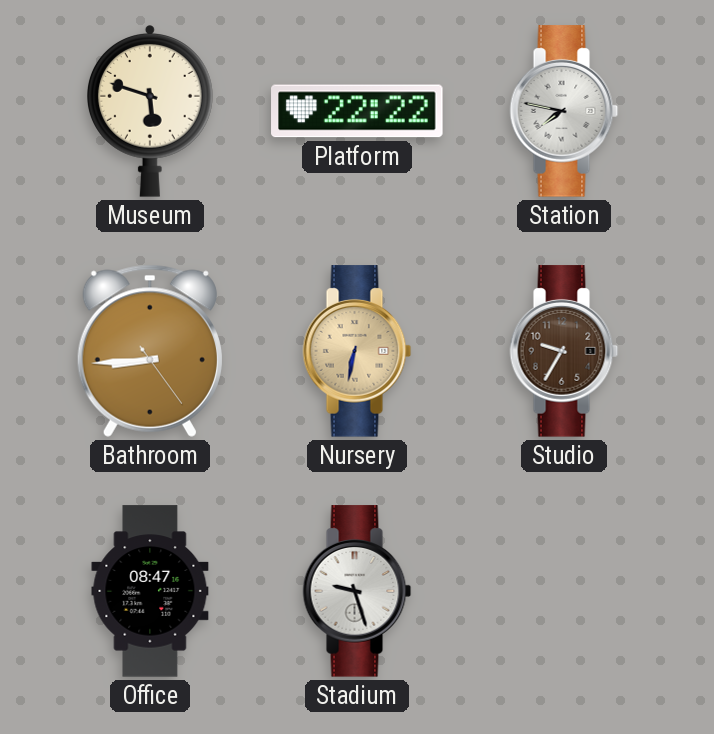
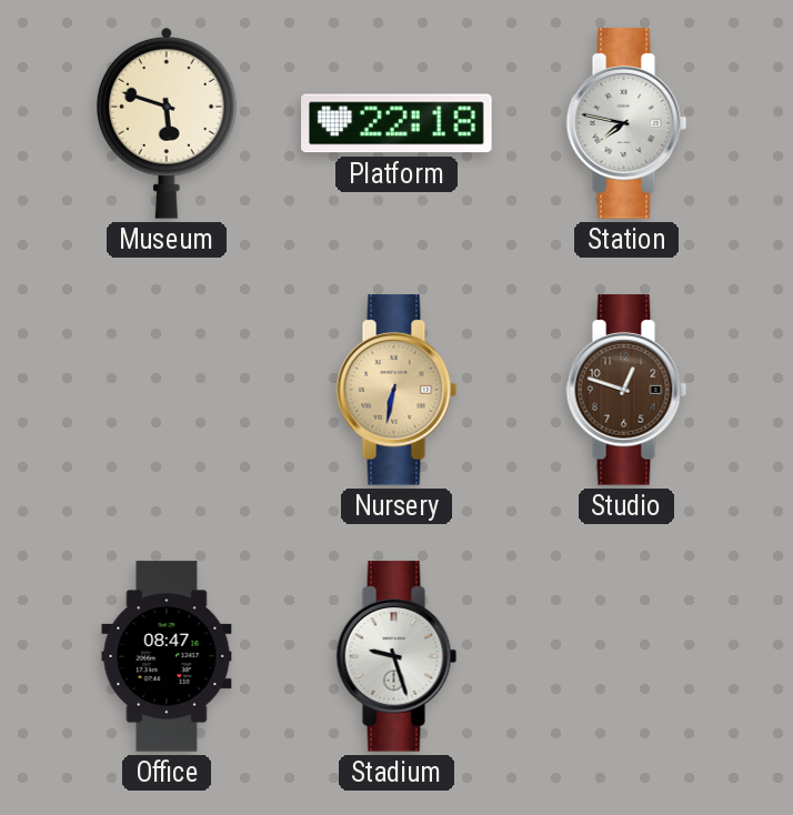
Platform: 22:22 -> 22:18
Bathroom: 8:44 -> none
Studio: 9:35 -> 12:48
